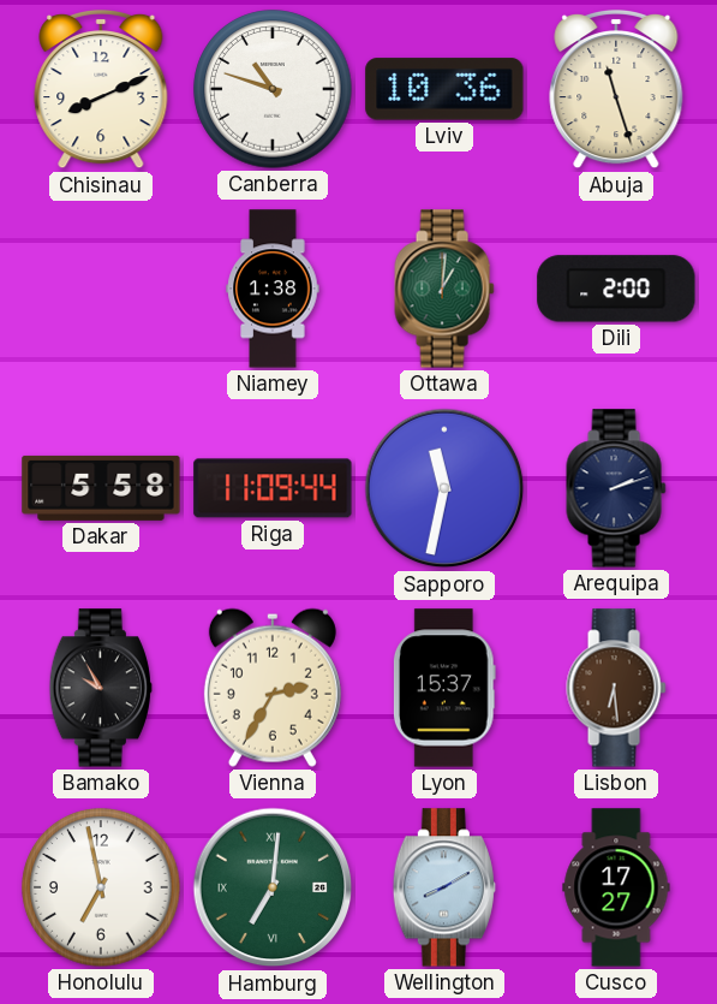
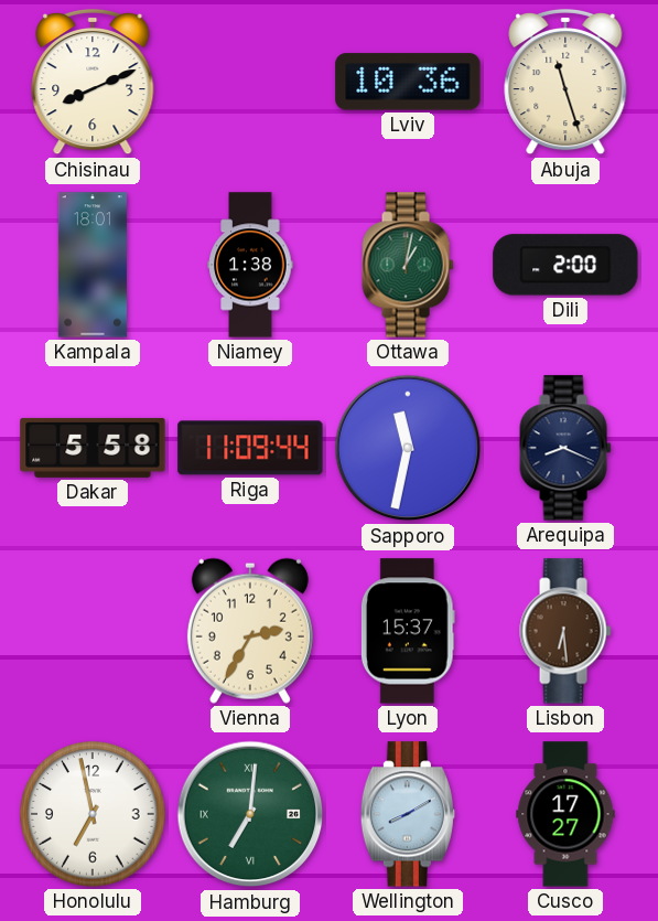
Canberra: 10:48 -> none
Kampala: none -> 18:01
Ottawa: 1:01 -> 1:02
Arequipa: 2:12 -> 8:19
Bamako: 9:55 -> none
